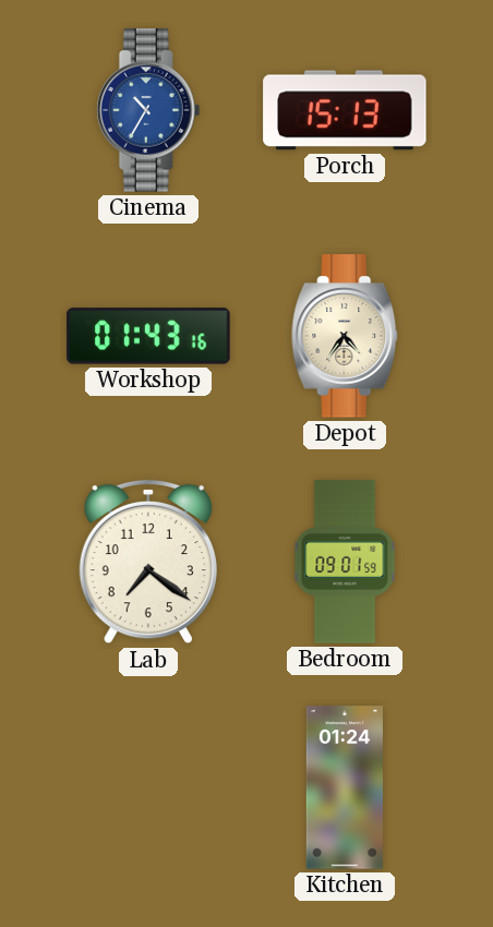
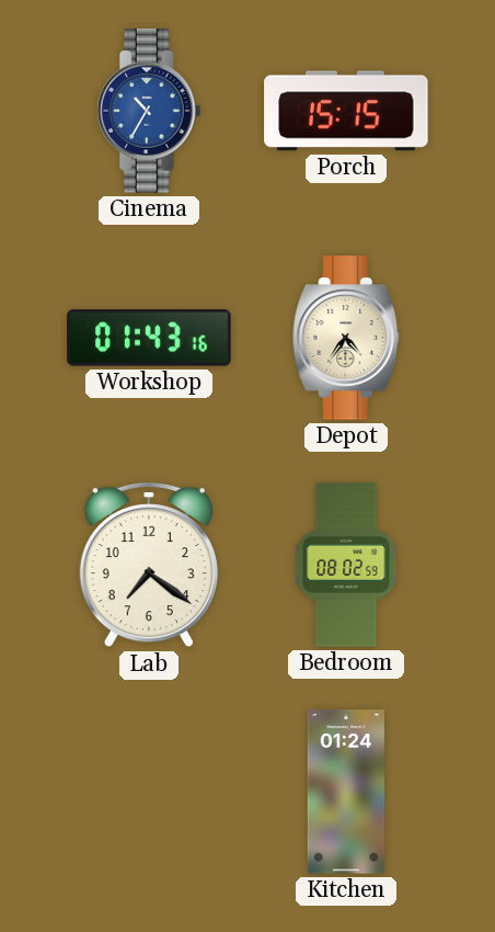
Porch: 15:13 -> 15:15
Bedroom: 09:01 -> 08:02
